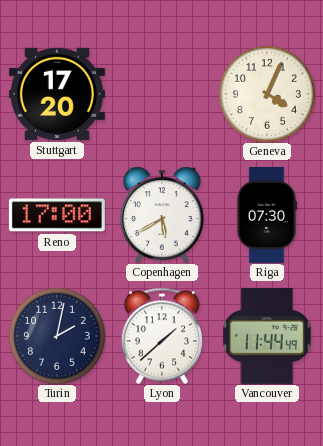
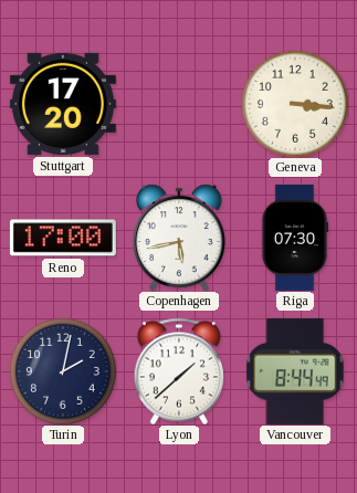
Geneva: 4:04 -> 3:16
Copenhagen: 5:40 -> 5:43
Vancouver: 11:44 -> 8:44
